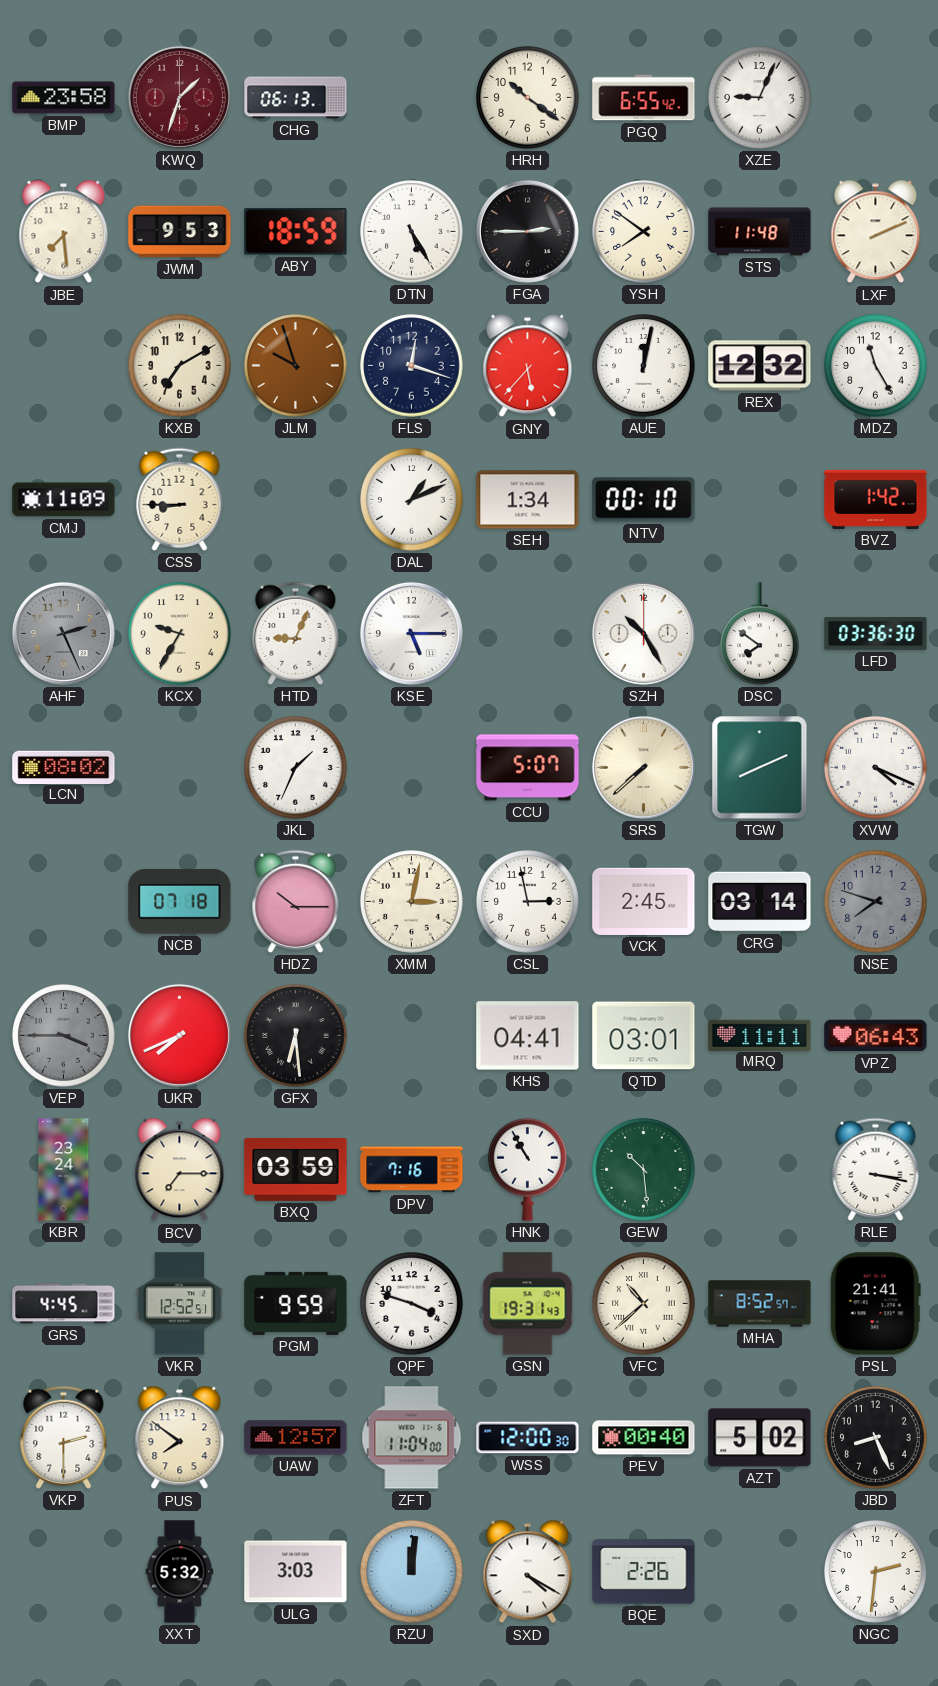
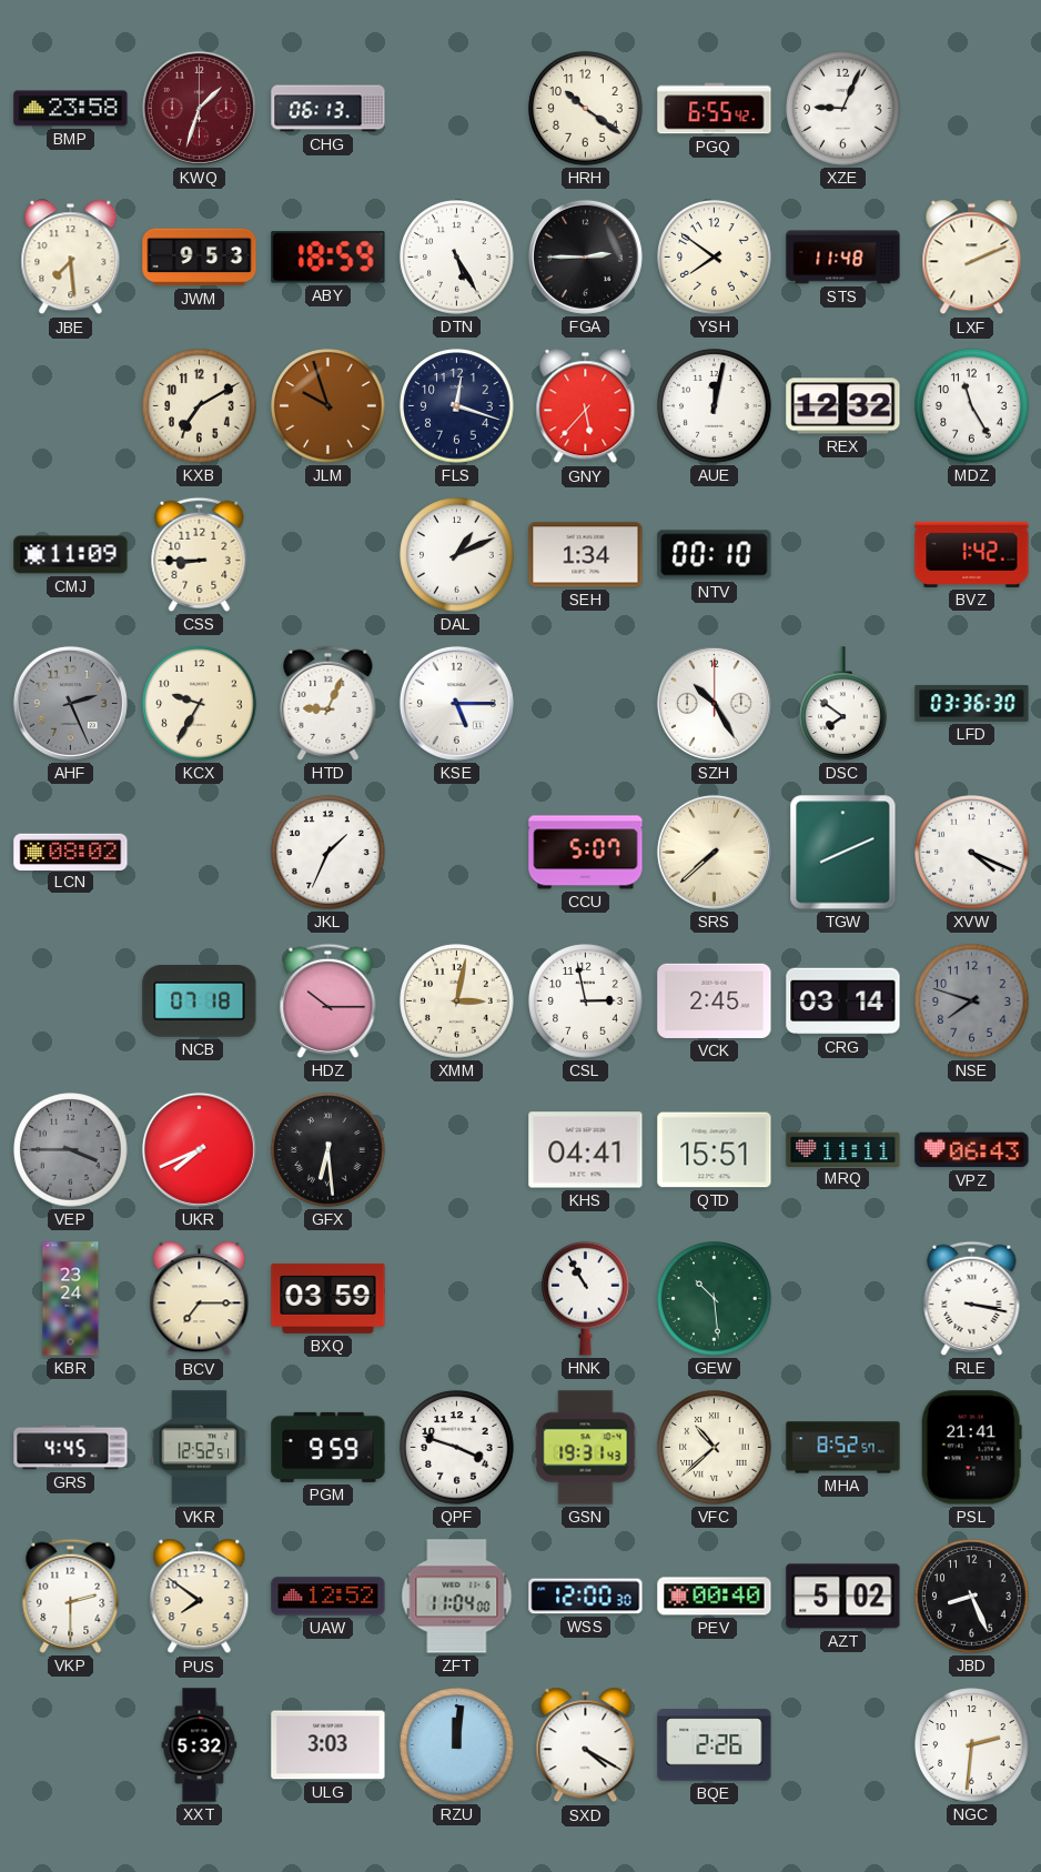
QTD: 03:01 -> 15:51
DPV: 7:16 -> none
UAW: 12:57 -> 12:52
